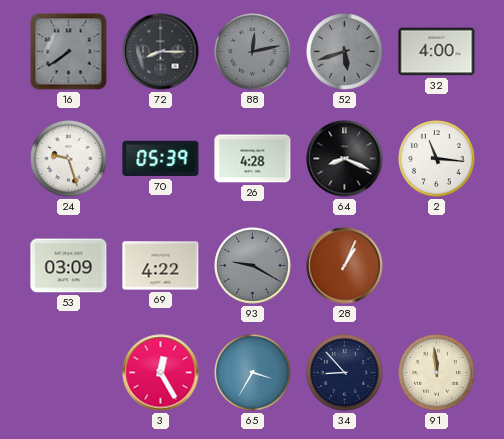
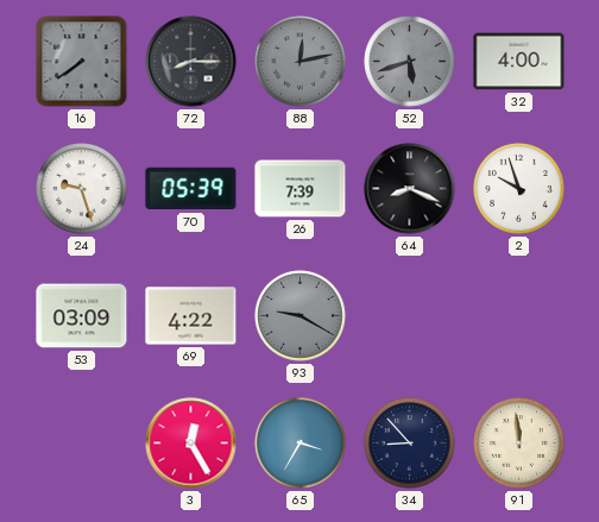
26: 4:28 -> 7:39
2: 11:16 -> 9:57
28: 1:04 -> none
